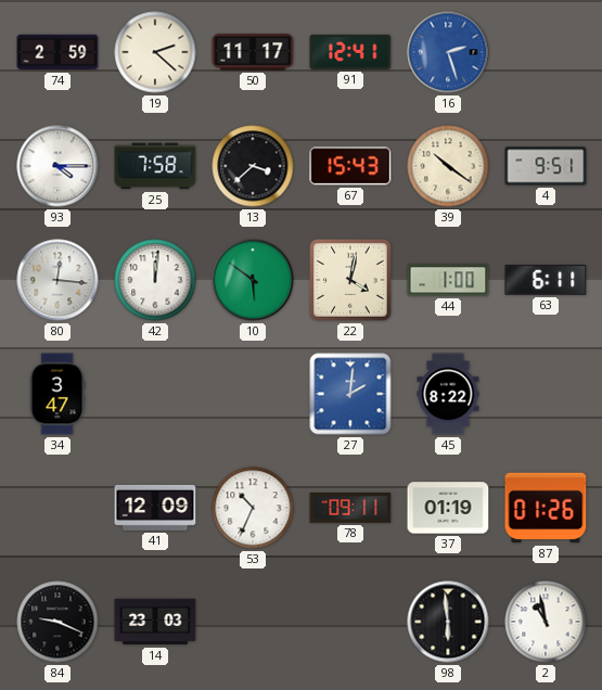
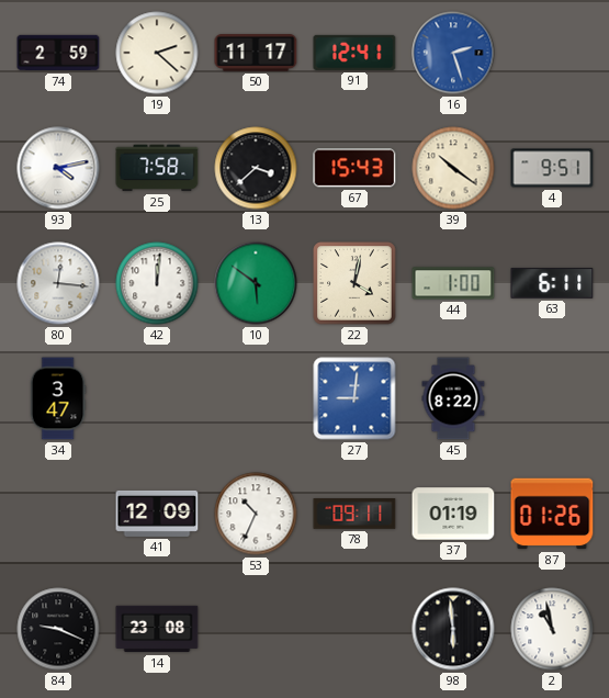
93: 4:15 -> 4:13
27: 2:01 -> 9:01
14: 23:03 -> 23:08
